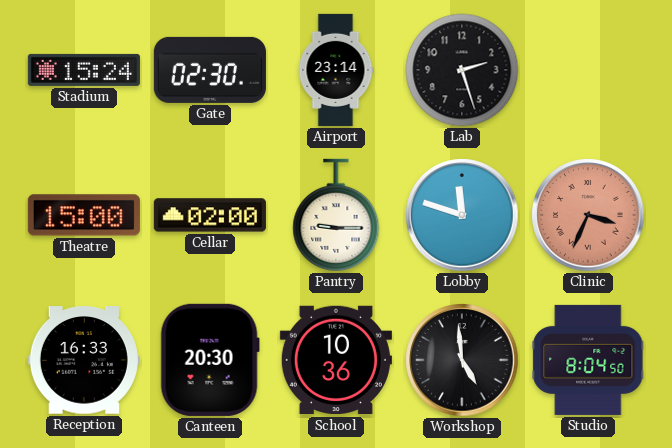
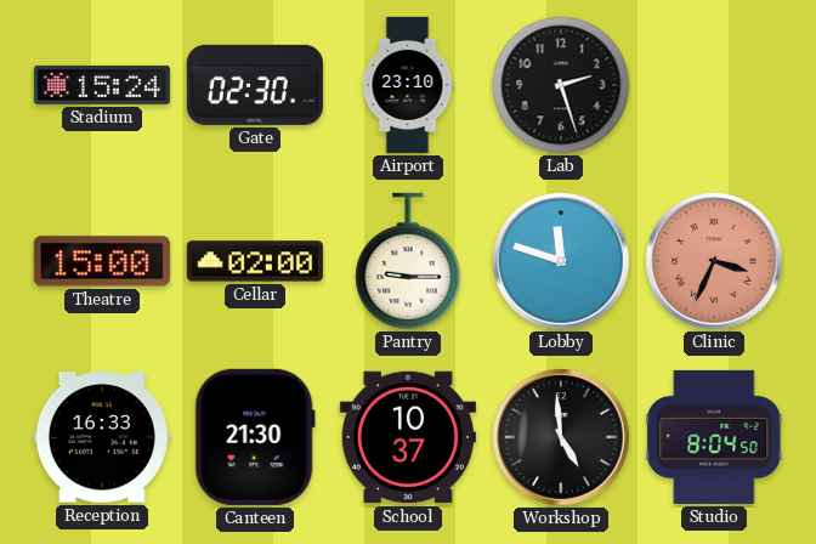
Airport: 23:14 -> 23:10
Canteen: 20:30 -> 21:30
School: 10:36 -> 10:37
